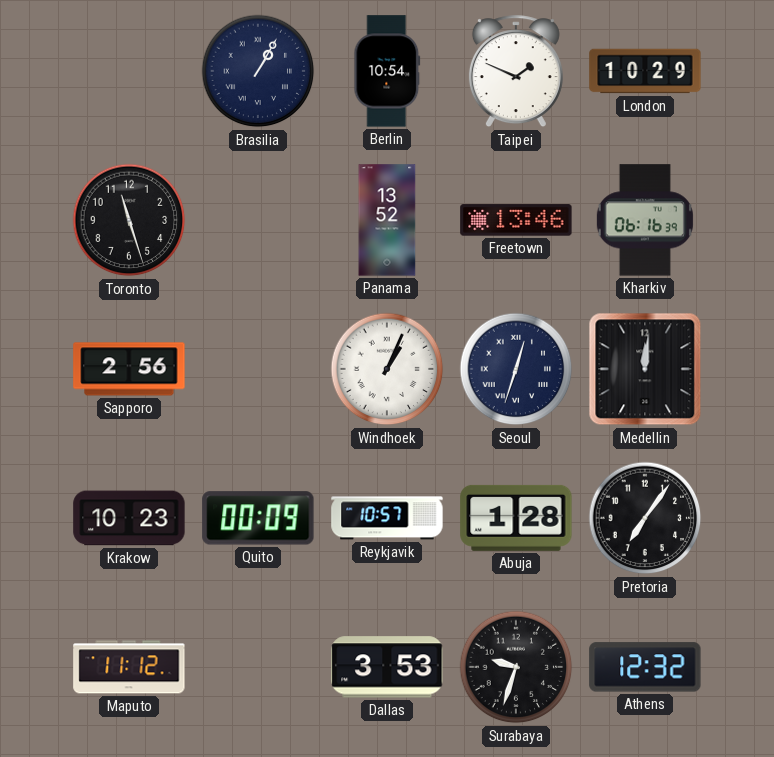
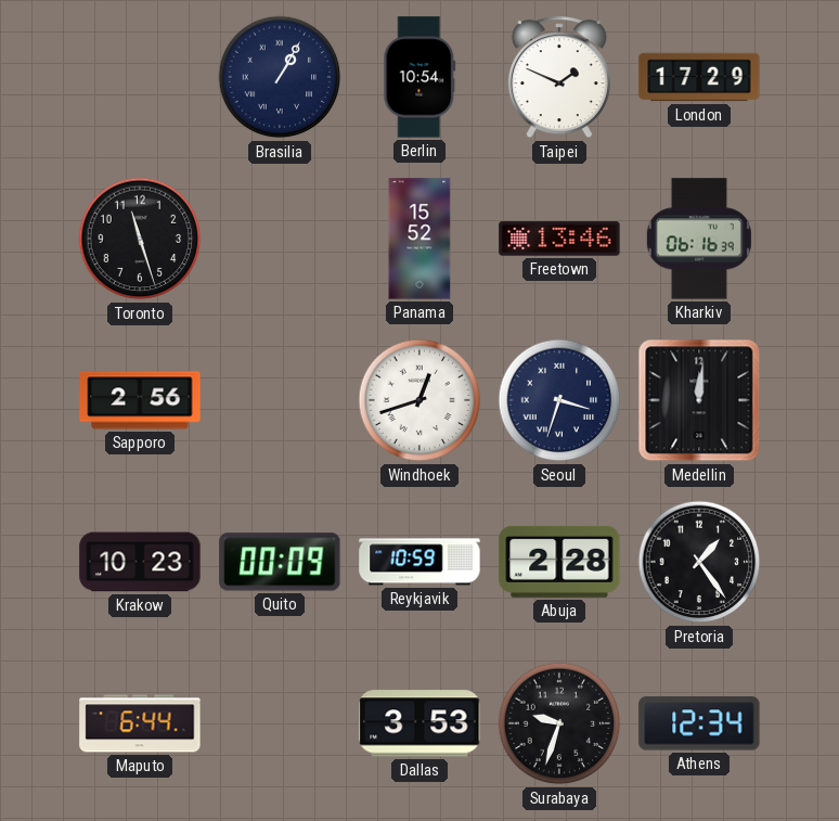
London: 10:29 -> 17:29
Panama: 13:52 -> 15:52
Windhoek: 1:04 -> 12:42
Seoul: 12:33 -> 3:33
Reykjavik: 10:57 -> 10:59
Abuja: 1:28 -> 2:28
Pretoria: 7:06 -> 1:24
Maputo: 11:12 -> 6:44
Athens: 12:32 -> 12:34
